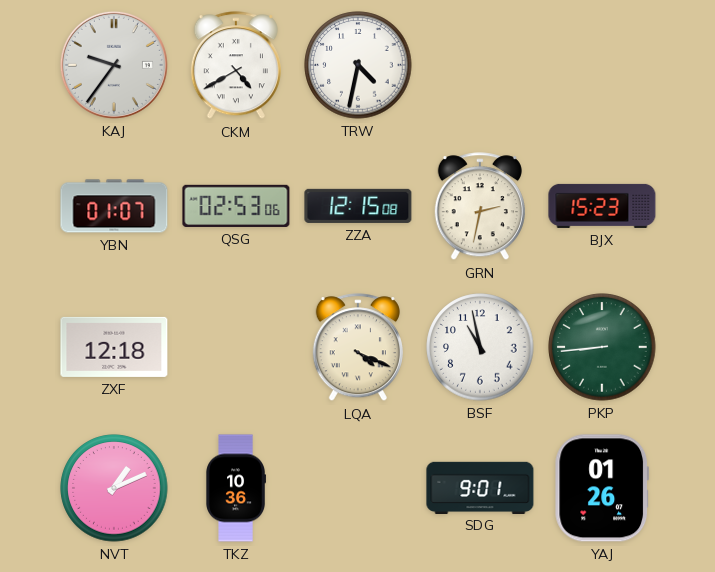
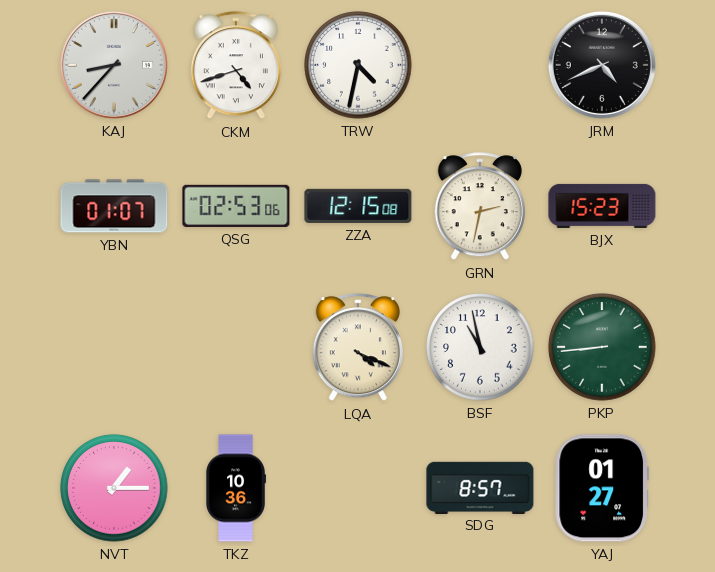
KAJ: 9:36 -> 8:37
CKM: 4:40 -> 4:42
JRM: none -> 4:41
ZXF: 12:18 -> none
NVT: 1:11 -> 1:15
SDG: 9:01 -> 8:57
YAJ: 01:26 -> 01:27
